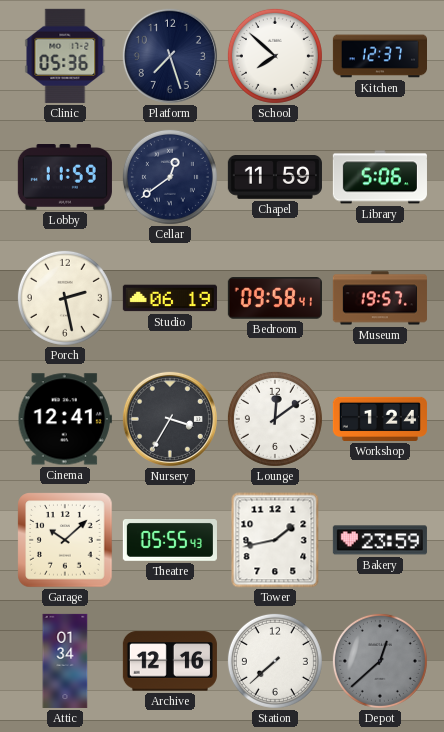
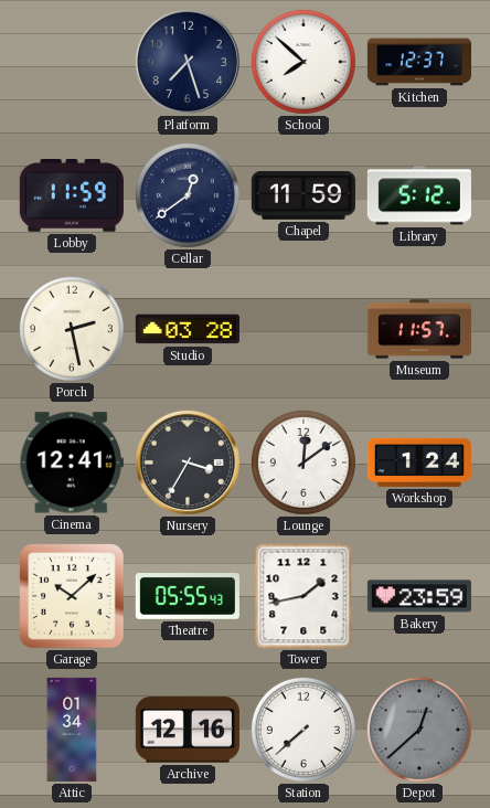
Clinic: 05:36 -> none
Library: 5:06 -> 5:12
Studio: 06:19 -> 03:28
Bedroom: 09:58 -> none
Museum: 19:57 -> 11:57
